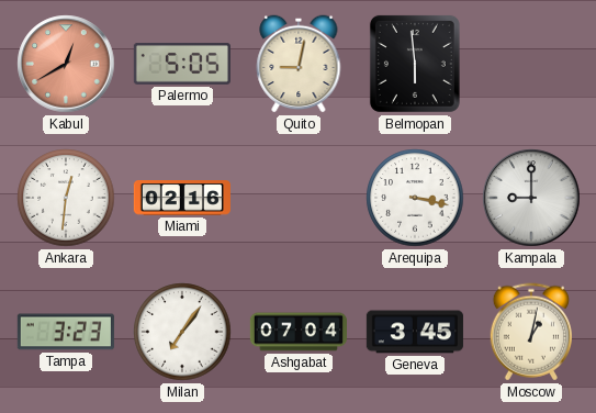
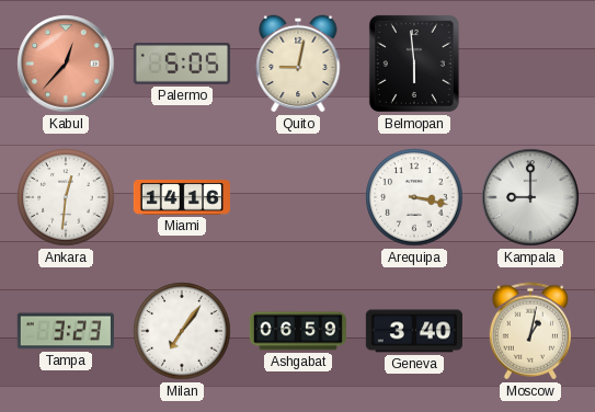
Kabul: 12:40 -> 12:37
Miami: 02:16 -> 14:16
Ashgabat: 07:04 -> 06:59
Geneva: 3:45 -> 3:40
